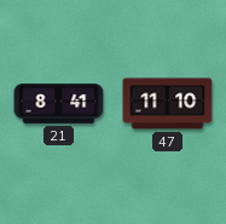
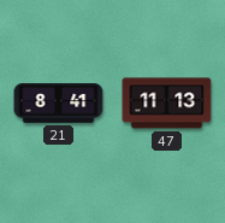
47: 11:10 -> 11:13
